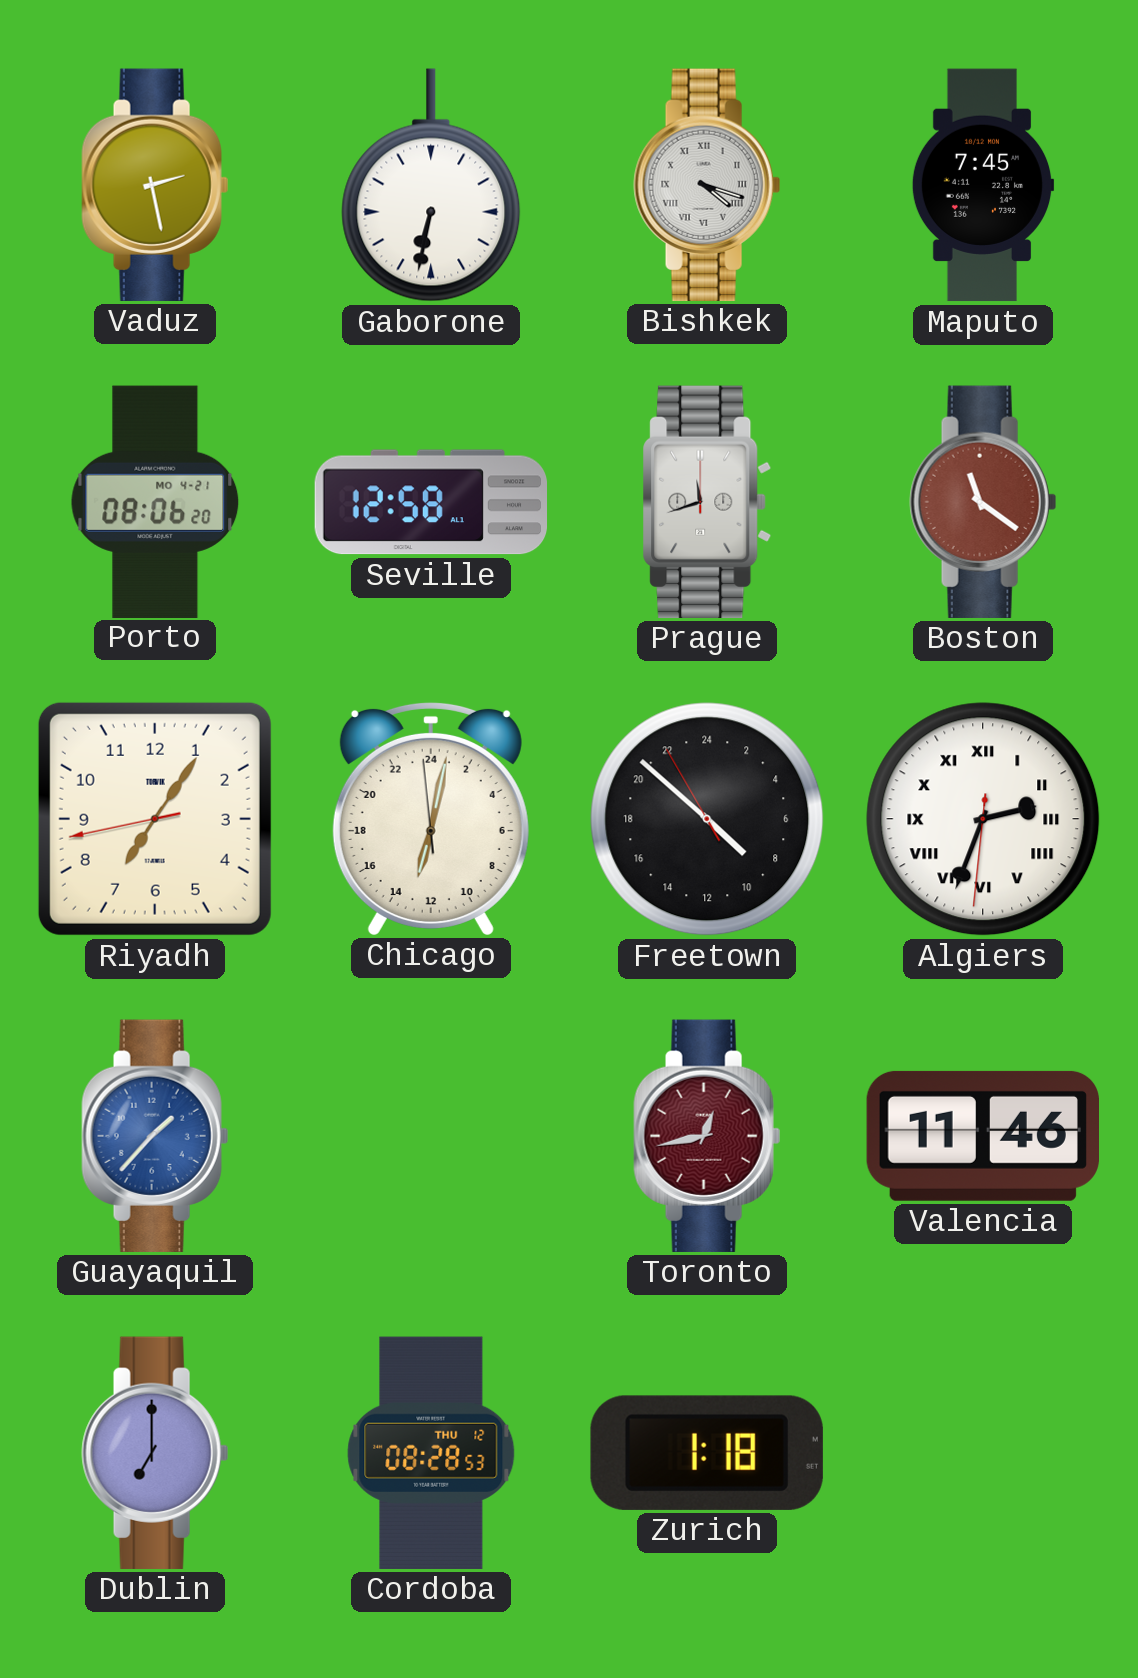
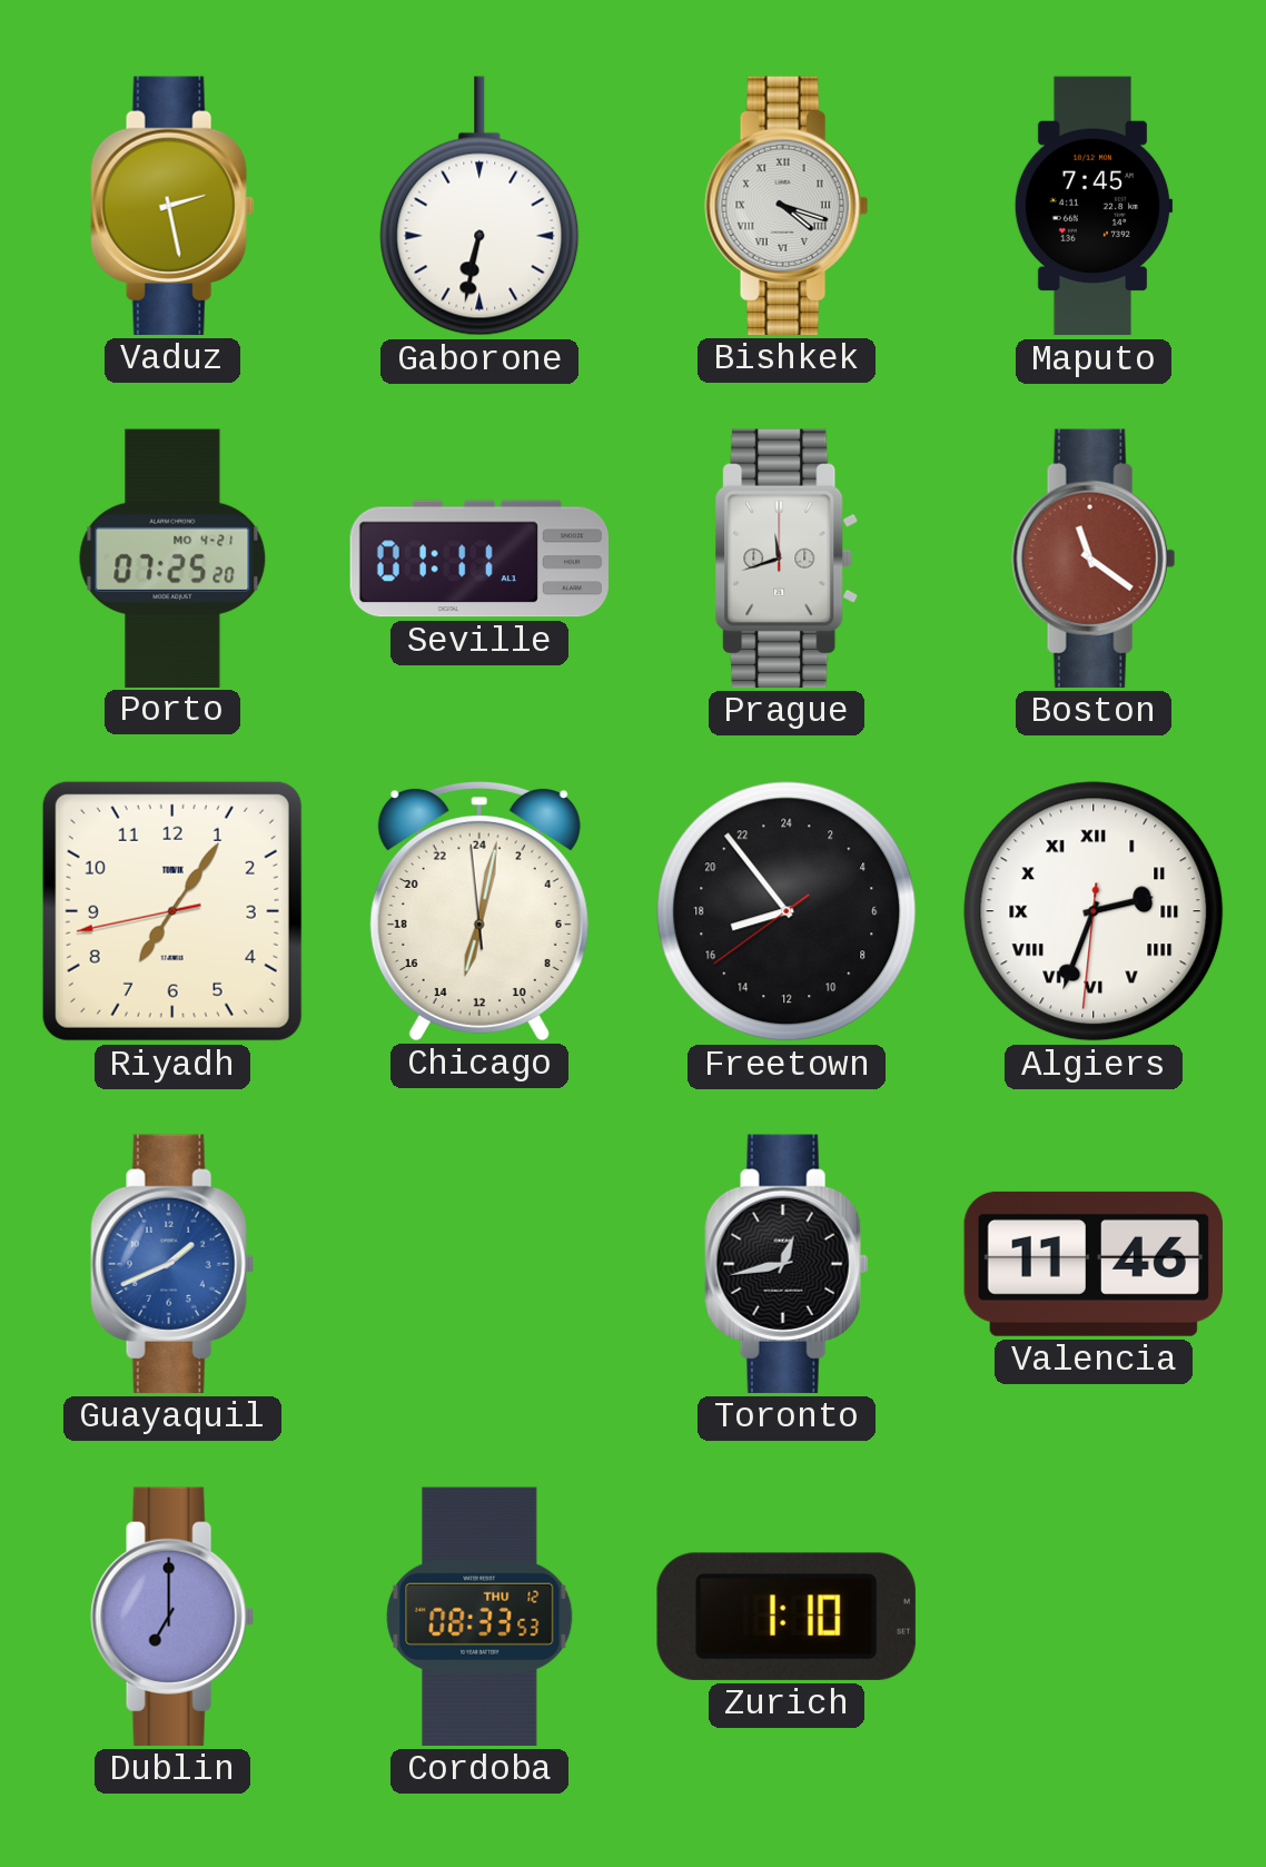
Porto: 08:06 -> 07:25
Seville: 12:58 -> 01:11
Freetown: 8:51 -> 16:53
Guayaquil: 1:37 -> 1:41
Toronto dial: burgundy -> black
Cordoba: 08:28 -> 08:33
Zurich: 1:18 -> 1:10
